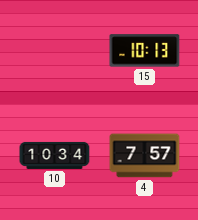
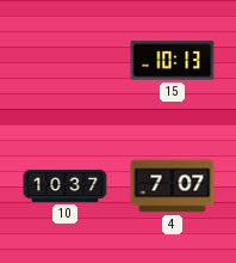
10: 10:34 -> 10:37
4: 7:57 -> 7:07
